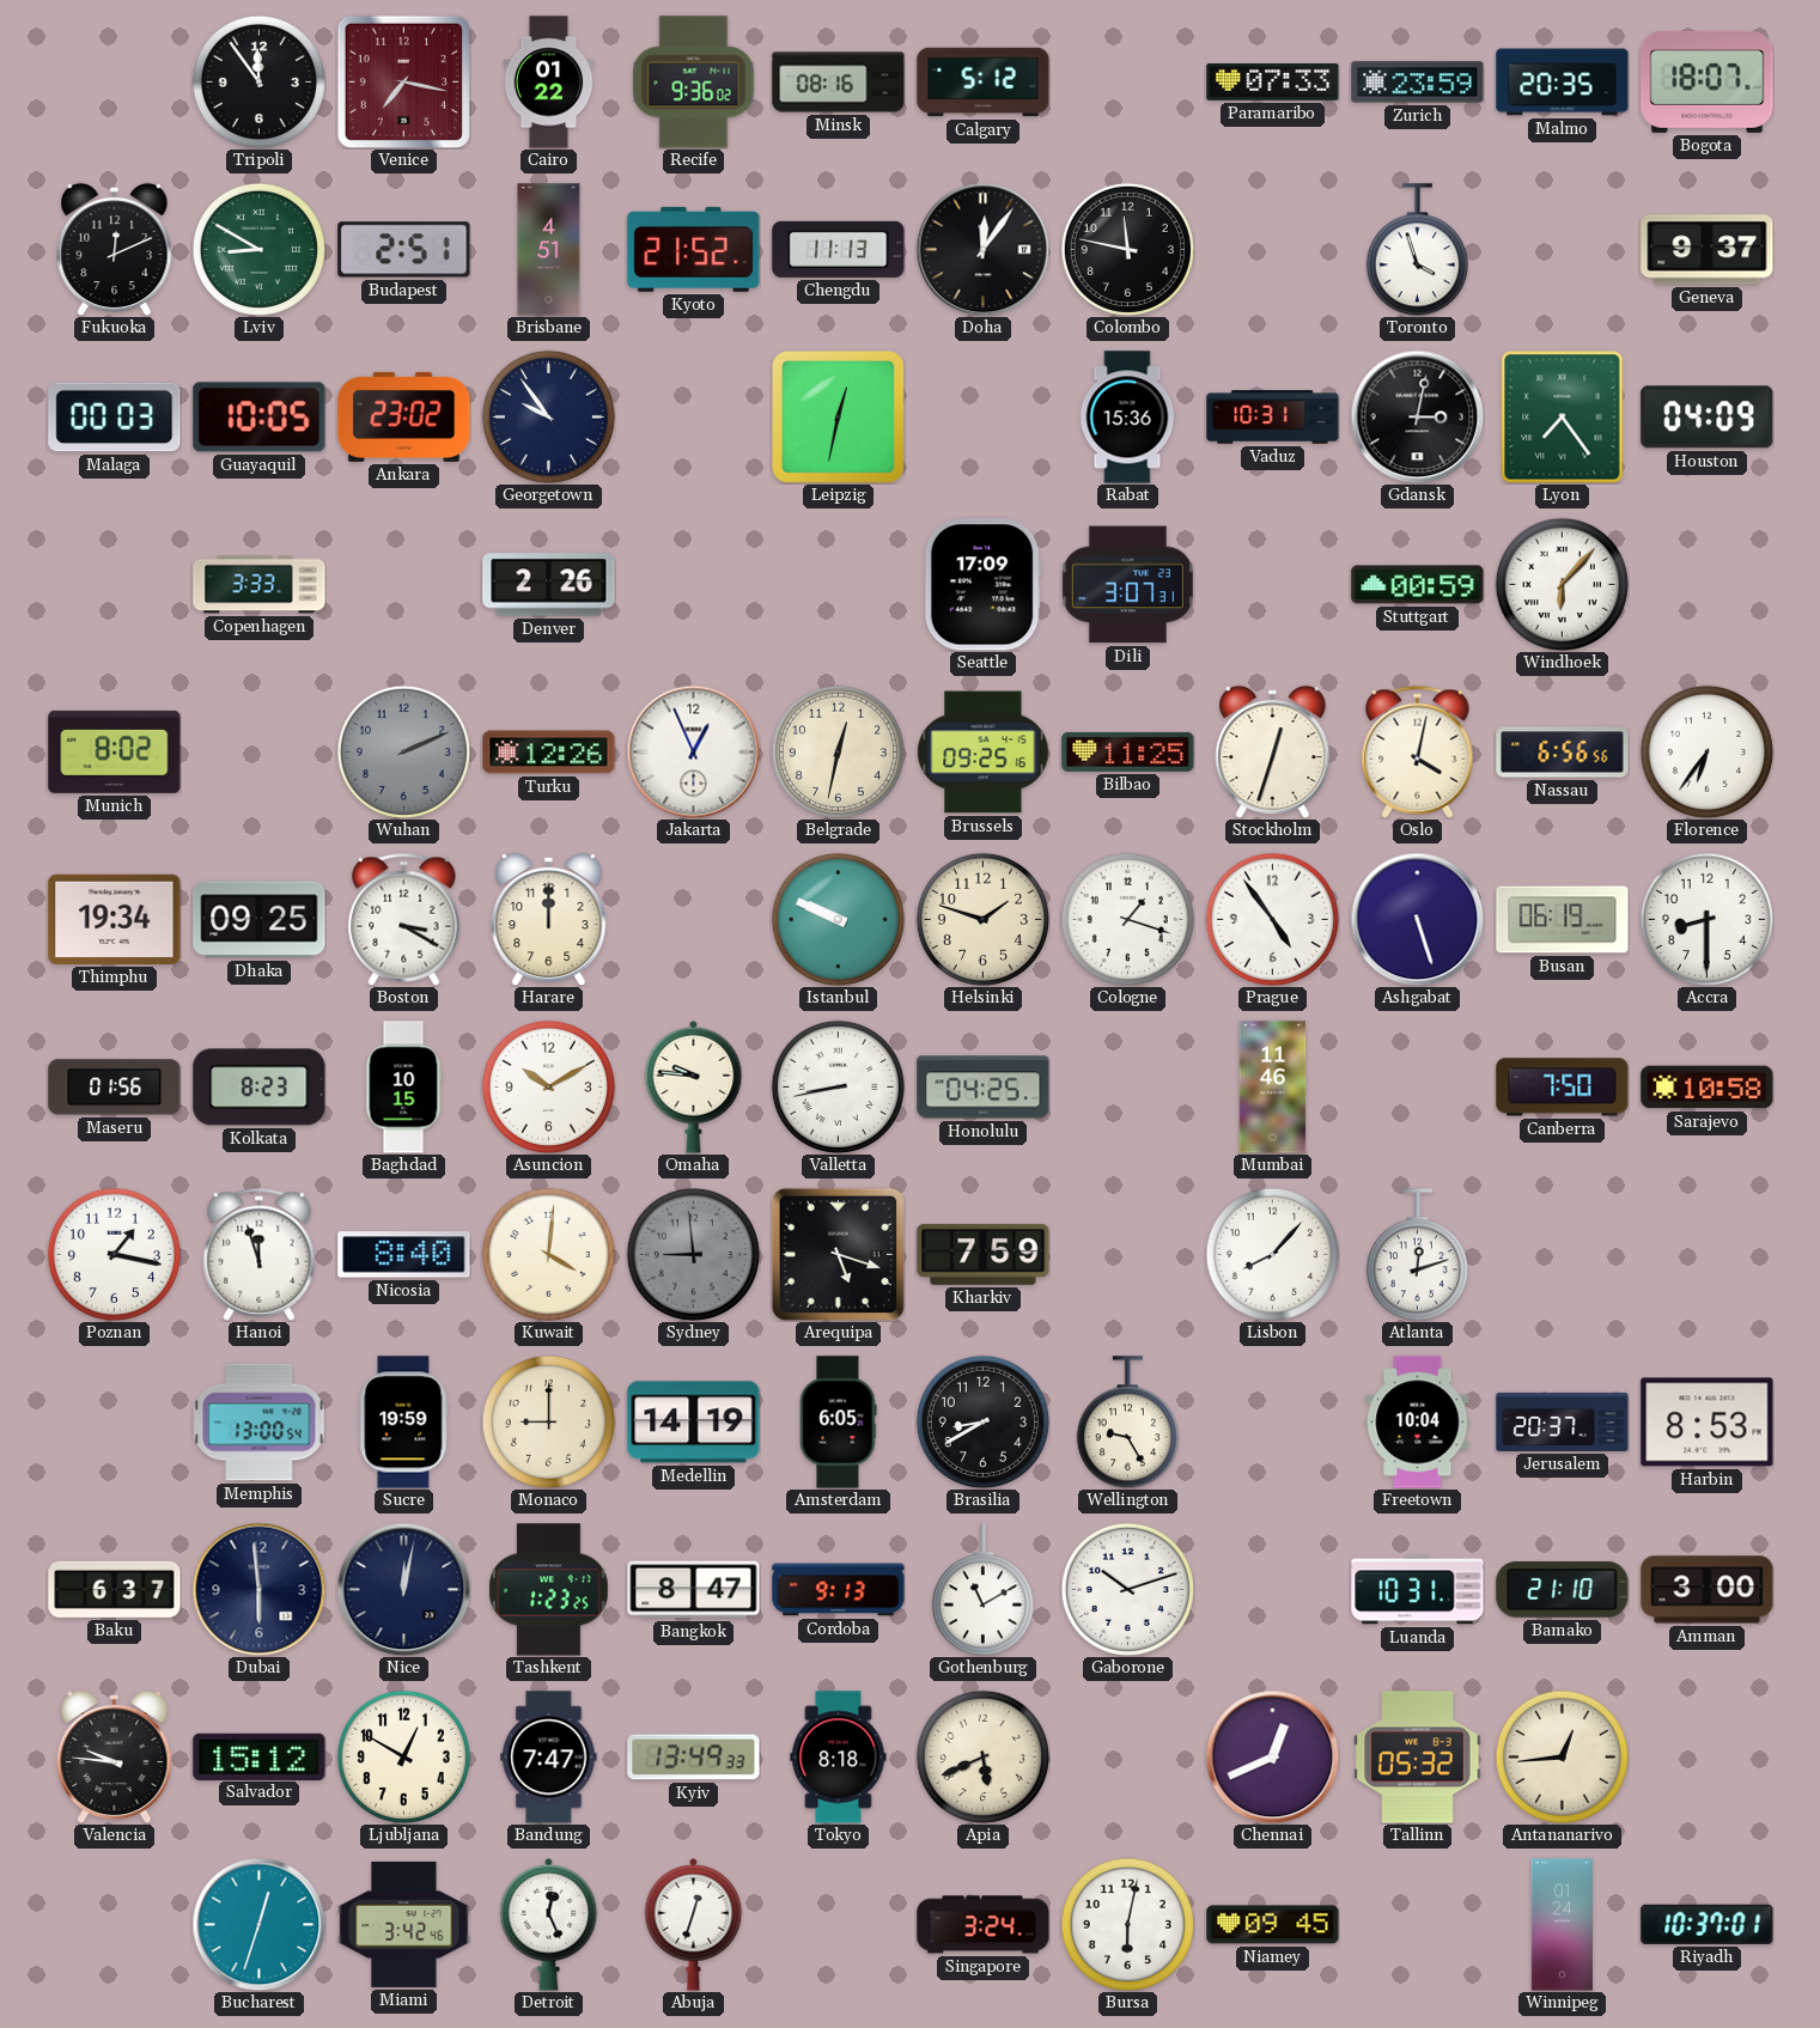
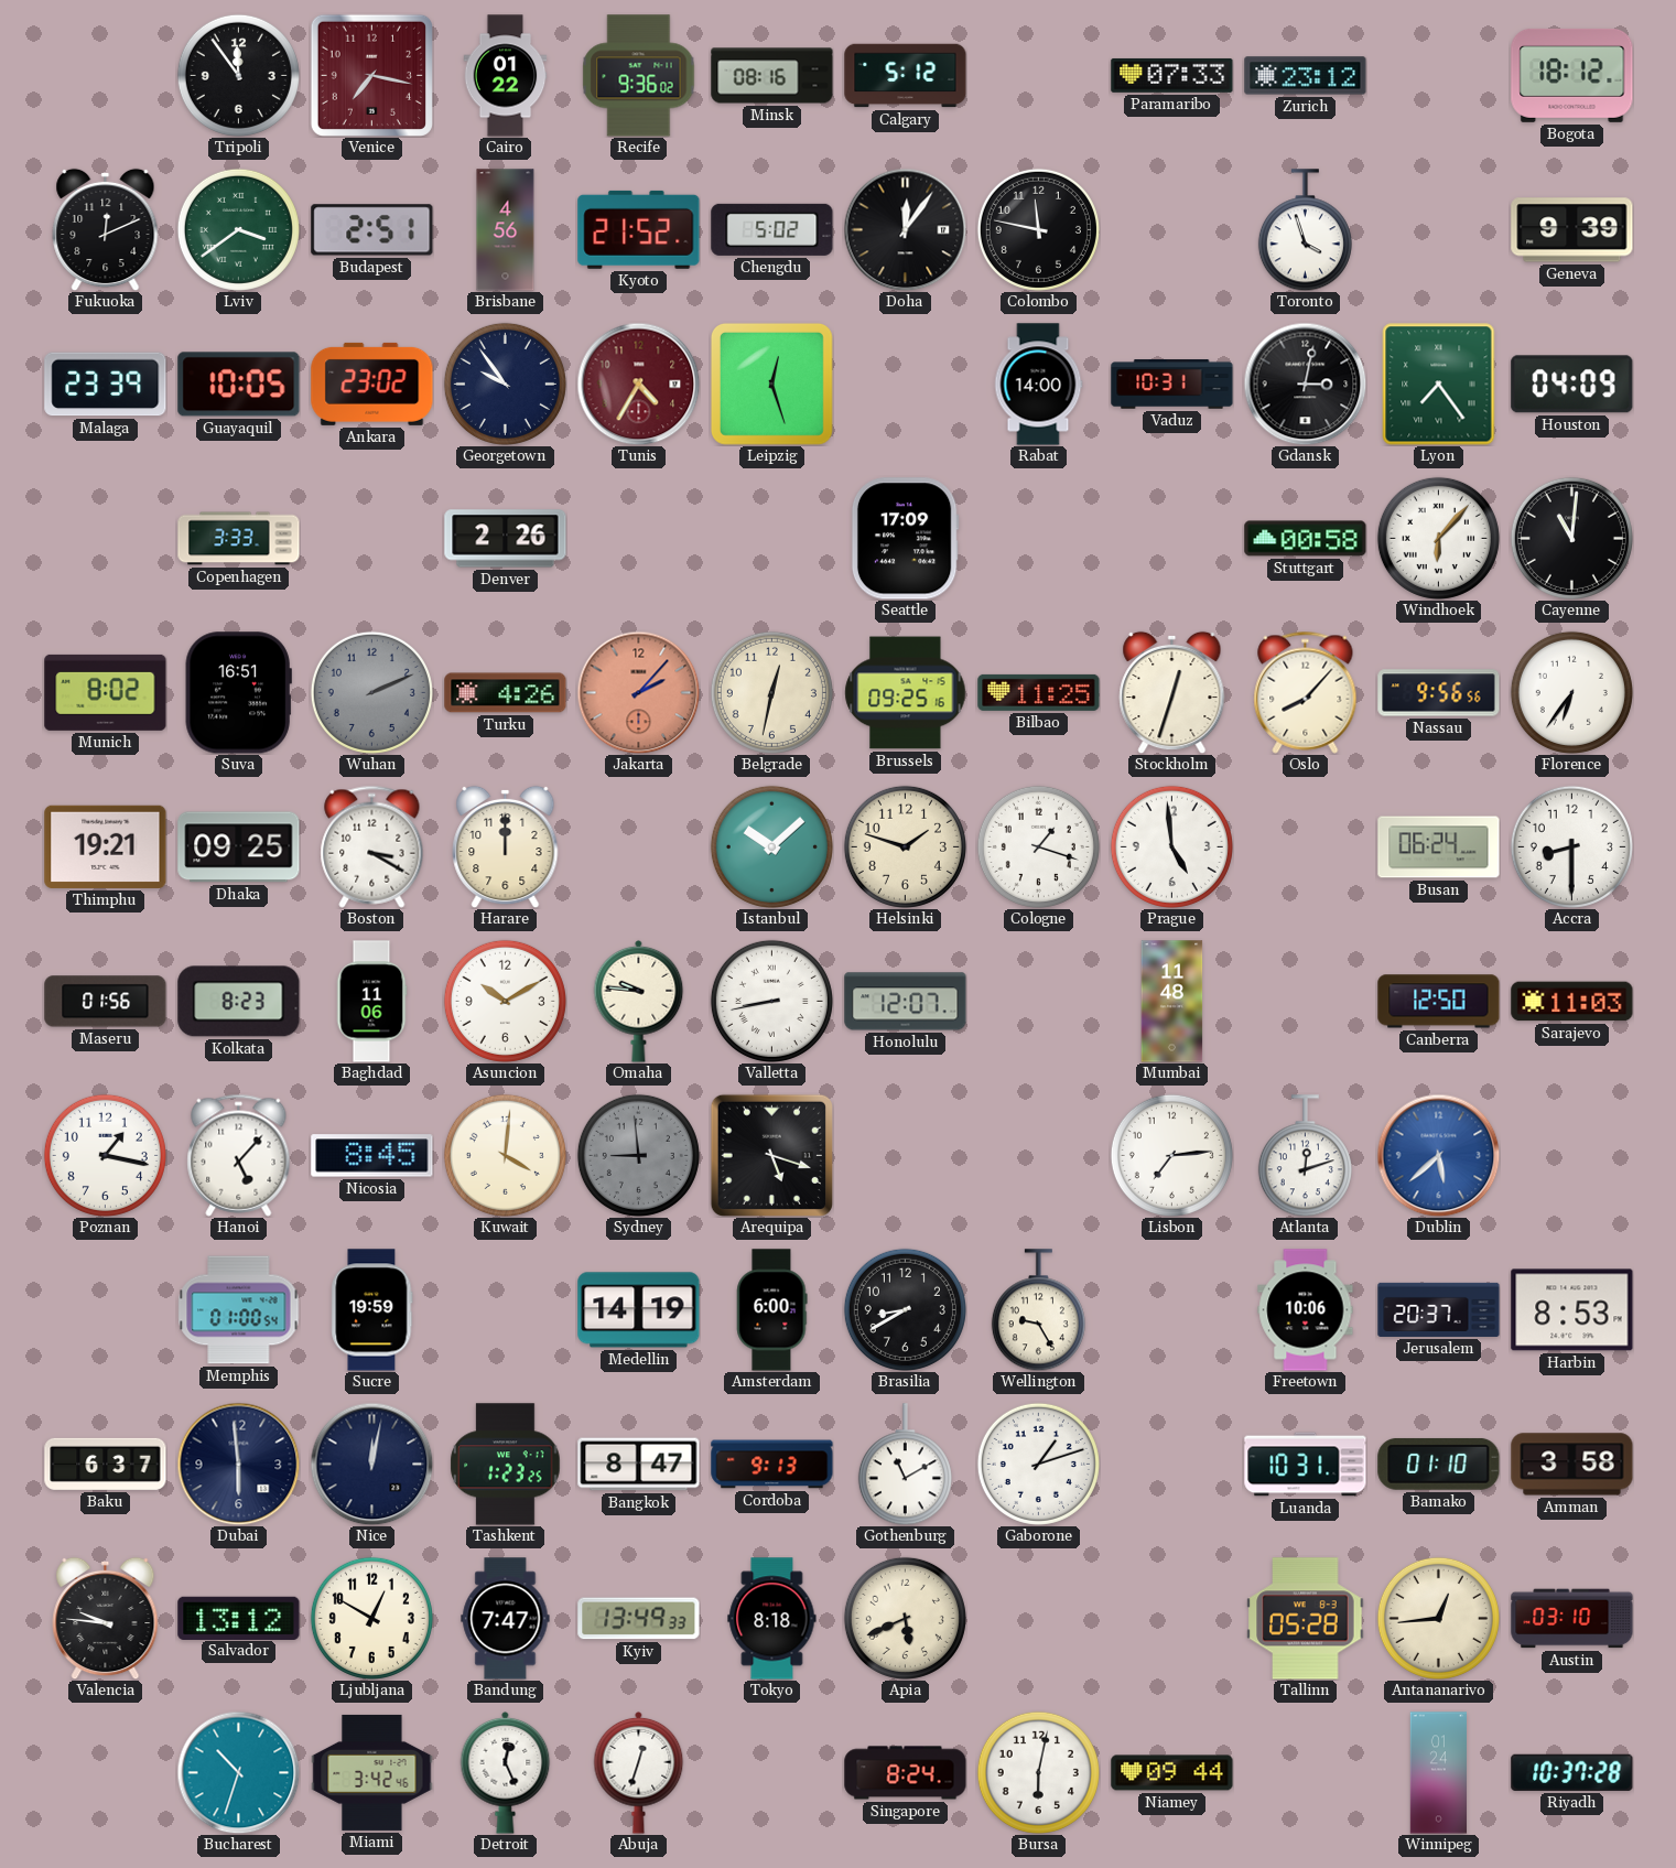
Zurich: 23:59 -> 23:12
Malmo: 20:35 -> none
Bogota: 18:07 -> 18:12
Lviv: 8:50 -> 3:39
Brisbane: 4:51 -> 4:56
Chengdu: 11:13 -> 5:02
Geneva: 9:37 -> 9:39
Malaga: 00:03 -> 23:39
Tunis: none -> 4:35
Leipzig: 12:32 -> 12:27
Rabat: 15:36 -> 14:00
Dili: 3:07 -> none
Stuttgart: 00:59 -> 00:58
Cayenne: none -> 11:01
Suva: none -> 16:51
Turku: 12:26 -> 4:26
Jakarta: 12:56 -> 2:07
Jakarta dial: white -> salmon
Oslo: 4:02 -> 8:07
Nassau: 6:56 -> 9:56
Thimphu: 19:34 -> 19:21
Istanbul: 9:49 -> 10:08
Prague: 4:54 -> 4:59
Ashgabat: 5:27 -> none
Busan: 06:19 -> 06:24
Baghdad: 10:15 -> 11:06
Honolulu: 04:25 -> 12:07
Mumbai: 11:46 -> 11:48
Canberra: 7:50 -> 12:50
Sarajevo: 10:58 -> 11:03
Hanoi: 11:57 -> 5:07
Nicosia: 8:40 -> 8:45
Kharkiv: 7:59 -> none
Lisbon: 8:07 -> 7:14
Dublin: none -> 5:38
Memphis: 13:00 -> 01:00
Monaco: 9:00 -> none
Amsterdam: 6:05 -> 6:00
Freetown: 10:04 -> 10:06
Gaborone: 10:12 -> 1:12
Bamako: 21:10 -> 01:10
Amman: 3:00 -> 3:58
Salvador: 15:12 -> 13:12
Chennai: 12:41 -> none
Tallinn: 05:32 -> 05:28
Austin: none -> 03:10
Bucharest: 12:33 -> 10:33
Singapore: 3:24 -> 8:24
Niamey: 09:45 -> 09:44
Riyadh: 10:37:01 -> 10:37:28
